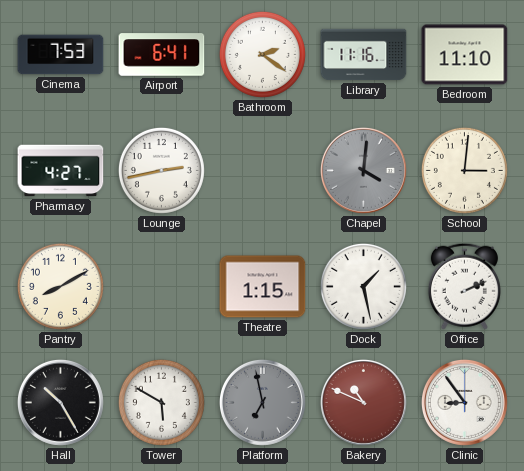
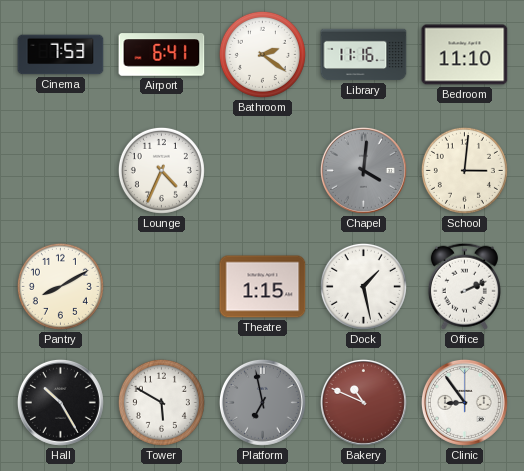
Pharmacy: 4:27 -> none
Lounge: 2:43 -> 4:34
